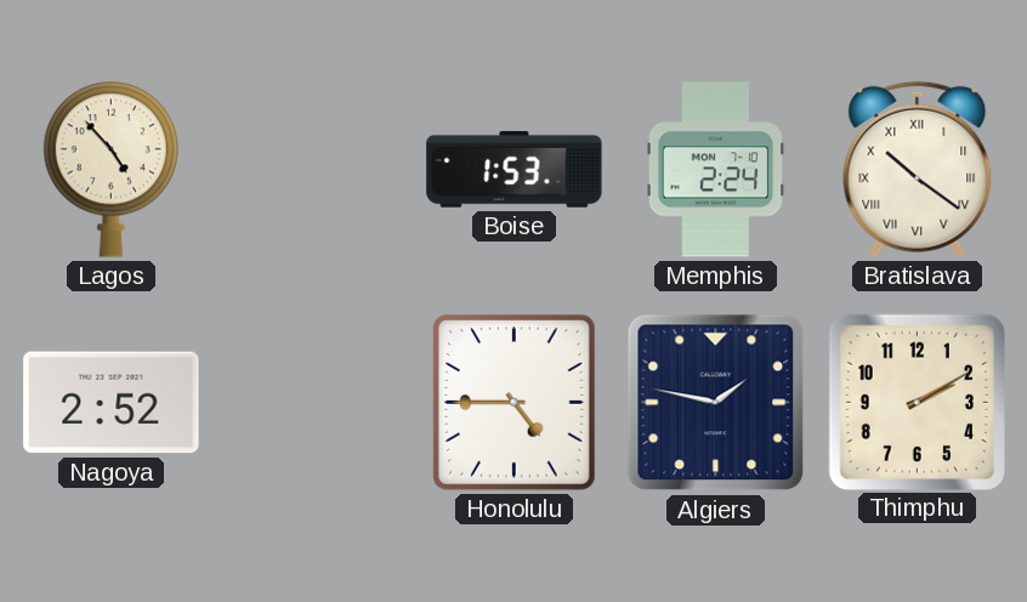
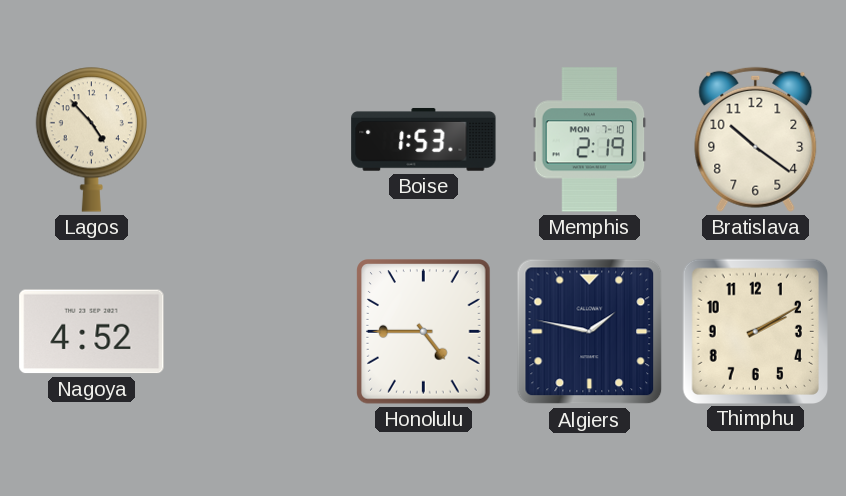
Memphis: 2:24 -> 2:19
Bratislava numerals: Roman -> Arabic
Nagoya: 2:52 -> 4:52
